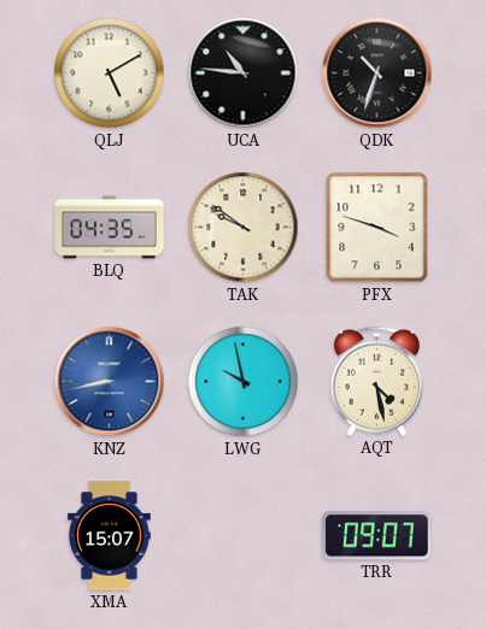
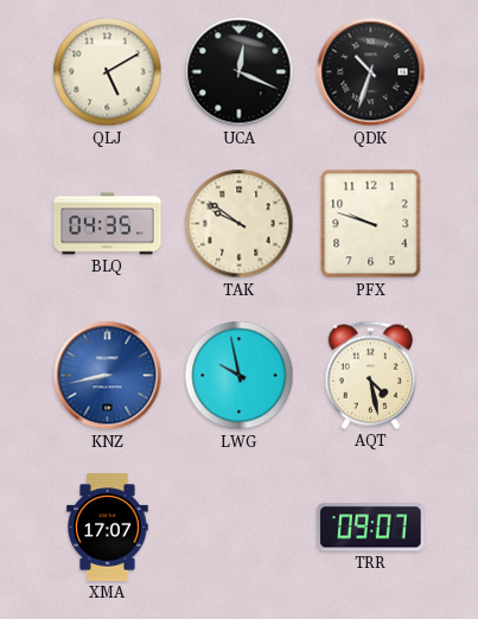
UCA: 10:46 -> 12:19
PFX: 3:48 -> 9:48
XMA: 15:07 -> 17:07
